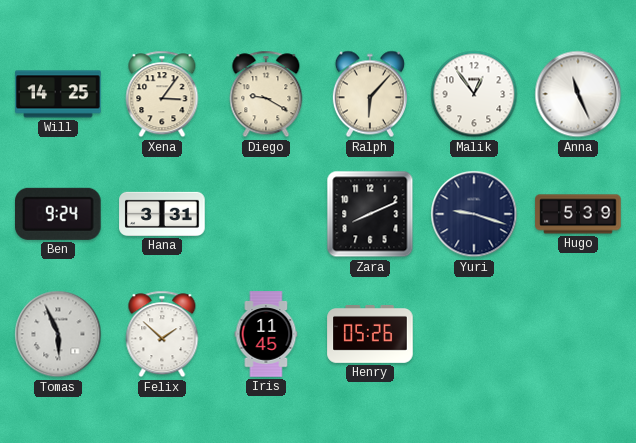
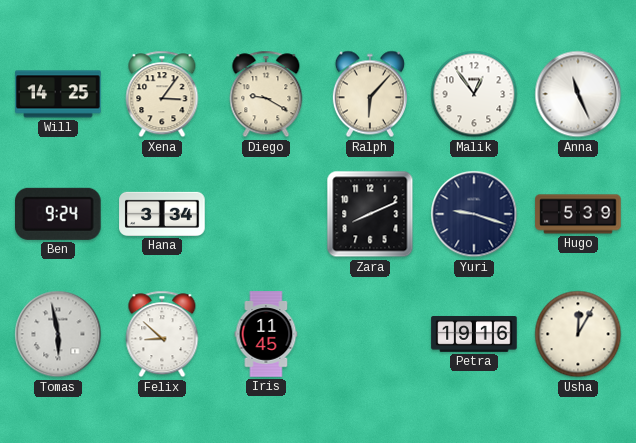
Hana: 3:31 -> 3:34
Tomas: 5:56 -> 5:58
Felix: 1:52 -> 8:52
Henry: 05:26 -> none
Petra: none -> 19:16
Usha: none -> 12:05
